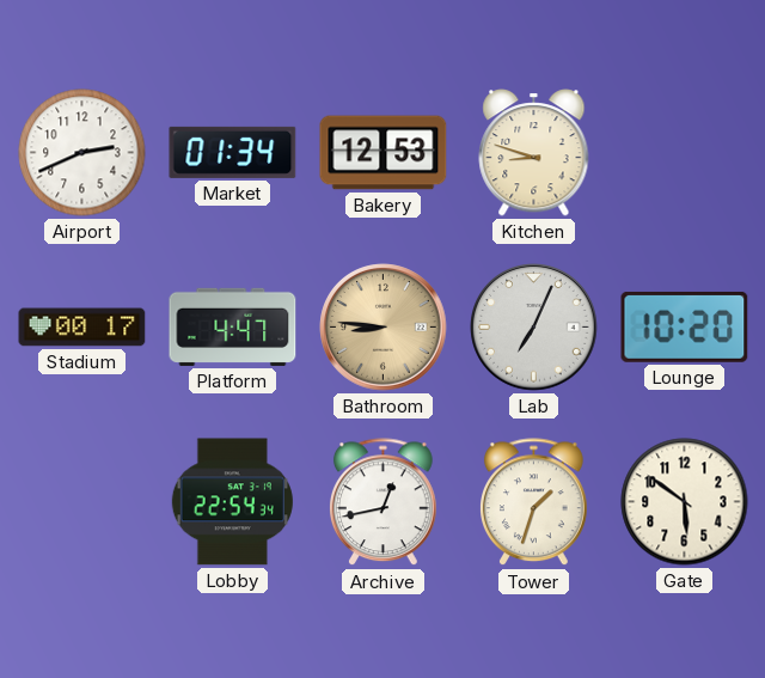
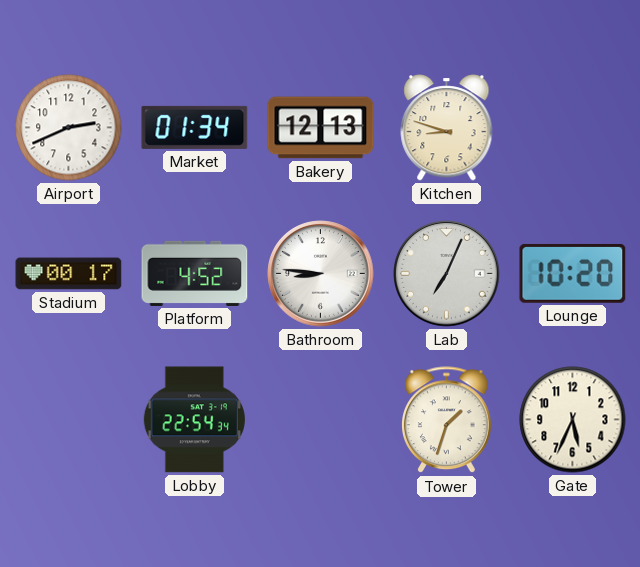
Bakery: 12:53 -> 12:13
Platform: 4:47 -> 4:52
Bathroom dial: champagne -> white
Archive: 12:43 -> none
Gate: 5:51 -> 5:34
